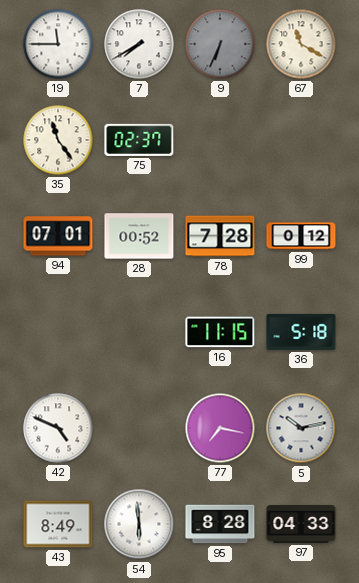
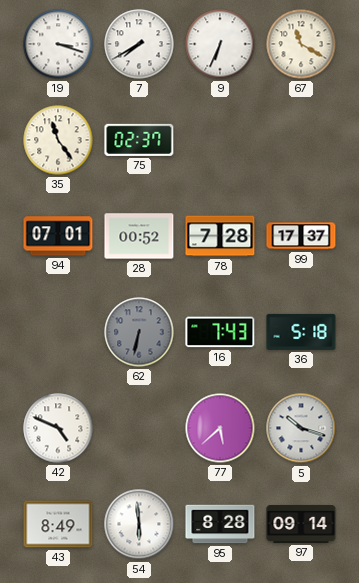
19: 11:45 -> 3:18
9 dial: grey -> white
99: 0:12 -> 17:37
62: none -> 6:32
16: 11:15 -> 7:43
77: 7:17 -> 5:38
5: 10:13 -> 10:18
97: 04:33 -> 09:14
